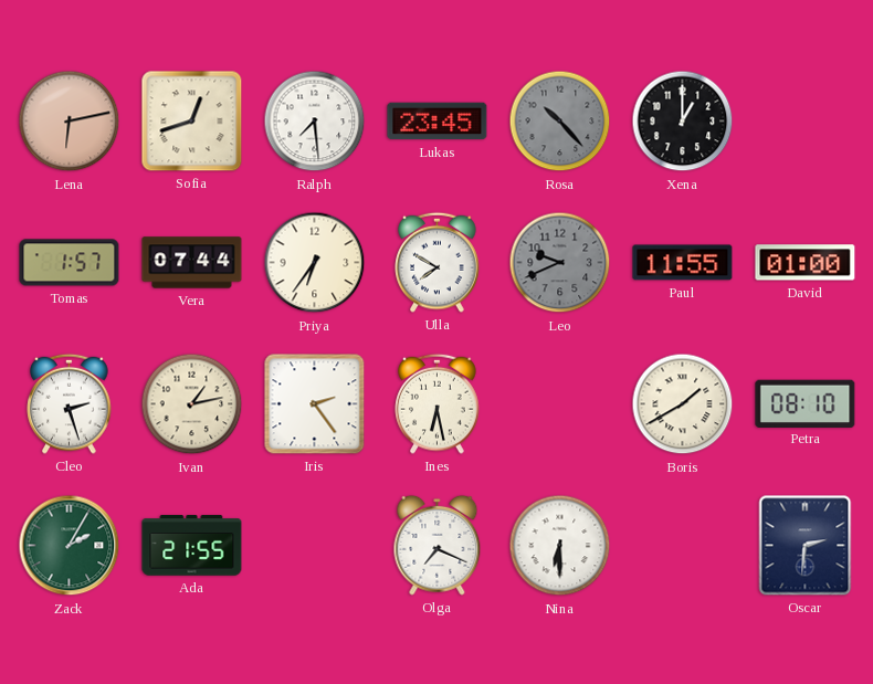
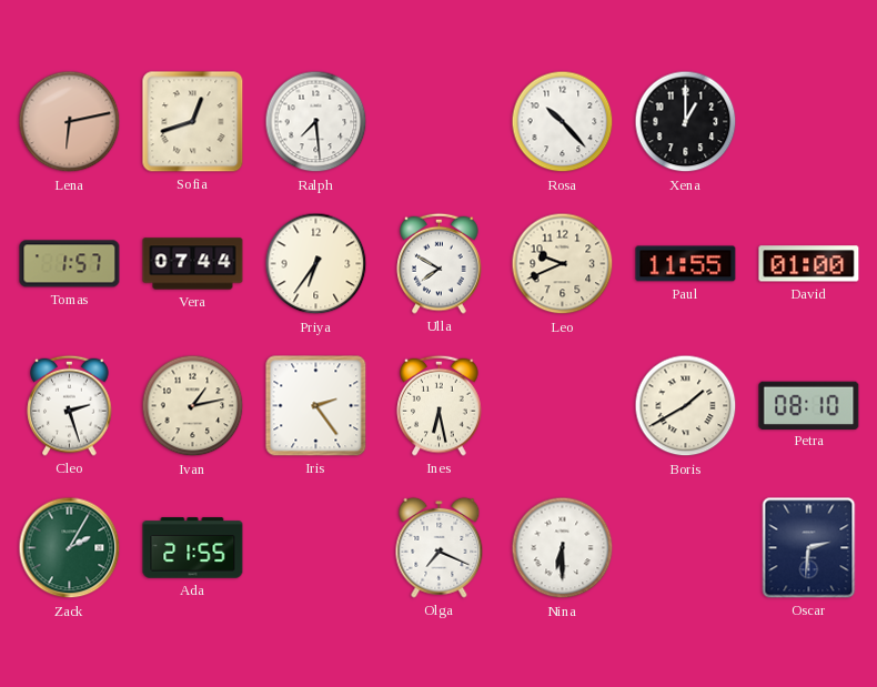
Lukas: 23:45 -> none
Rosa dial: grey -> white
Leo dial: grey -> cream
